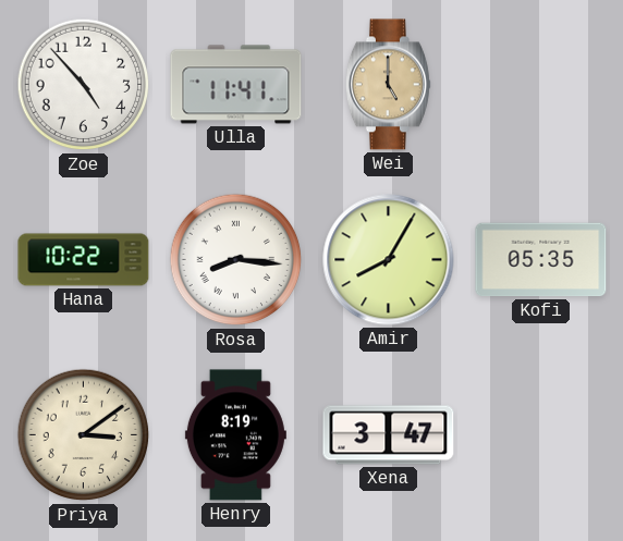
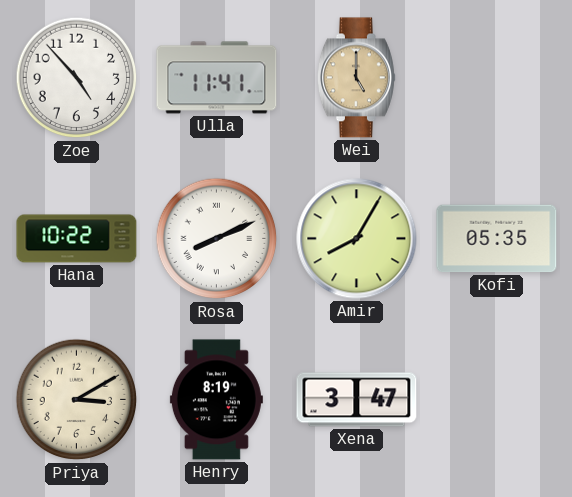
Rosa: 8:16 -> 8:11
Priya: 3:09 -> 3:10
